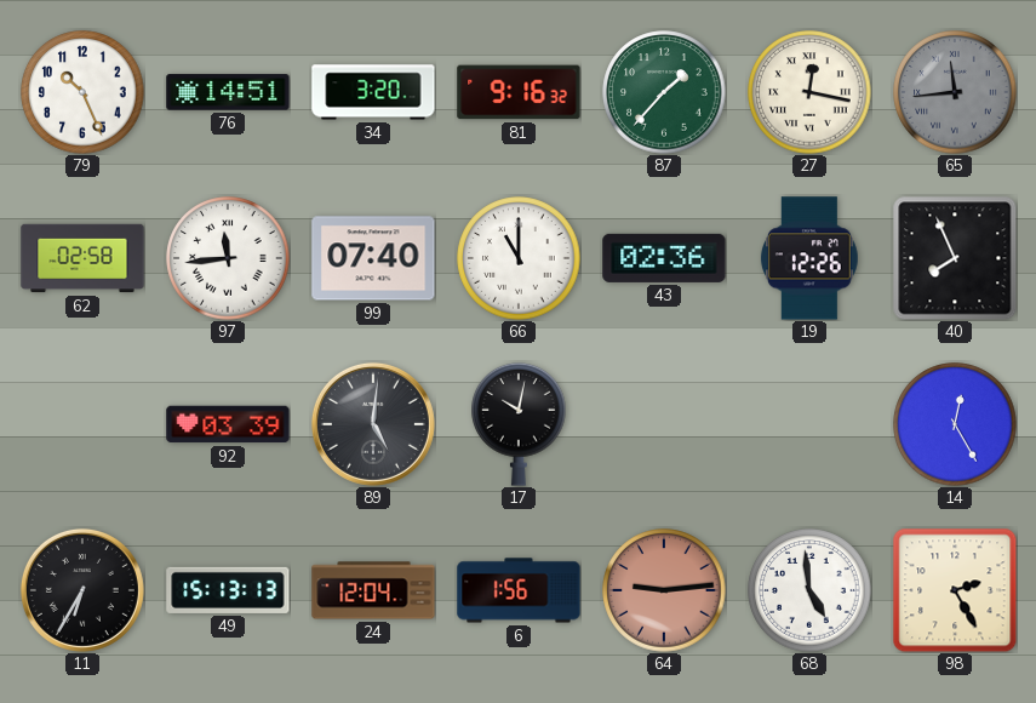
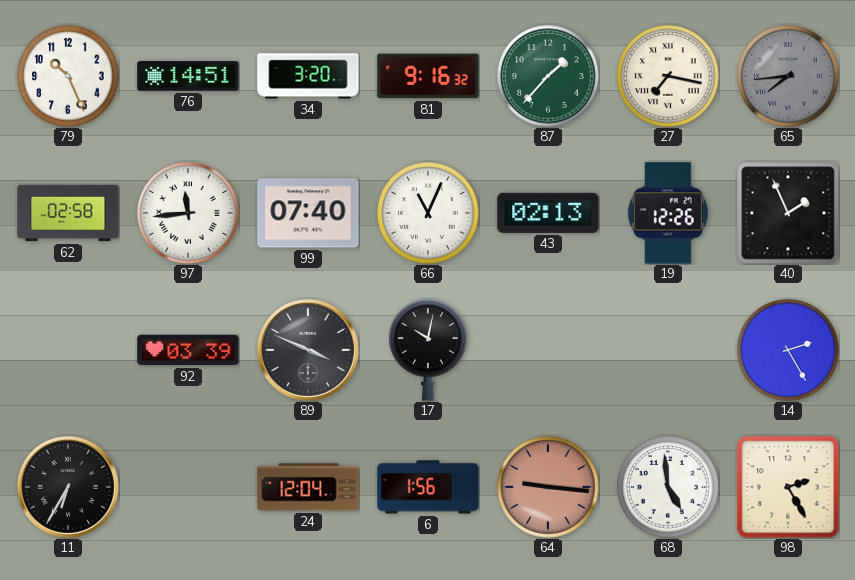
27: 12:17 -> 7:17
65: 11:44 -> 7:44
66: 11:00 -> 11:04
43: 02:36 -> 02:13
40: 7:56 -> 1:56
89: 5:01 -> 3:49
14: 12:25 -> 2:25
49: 15:13 -> none
64: 9:14 -> 9:16
